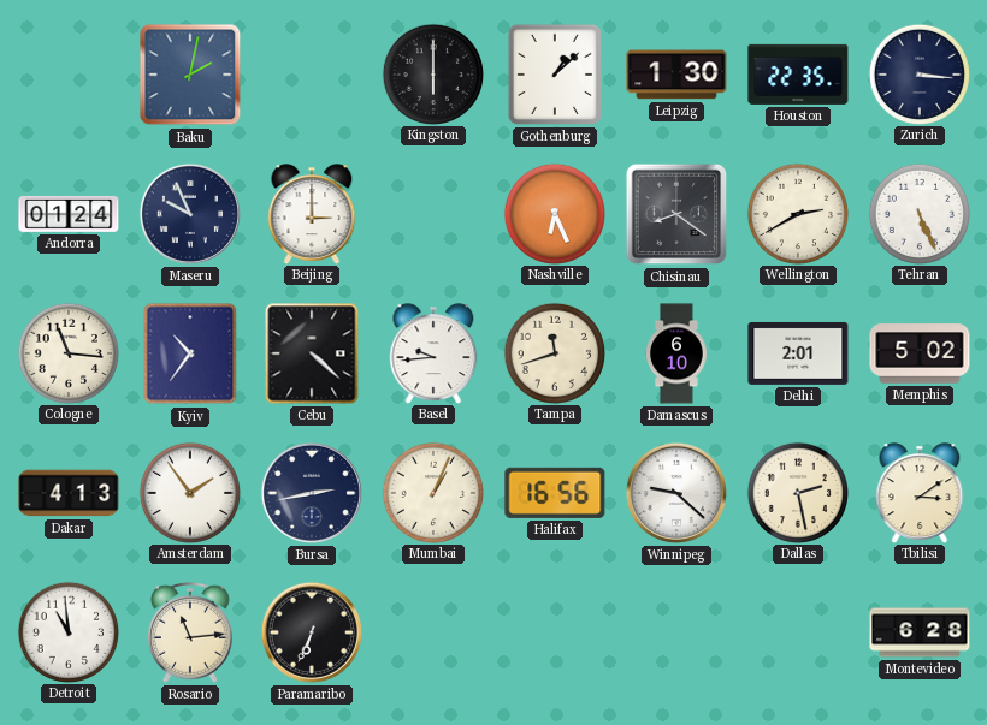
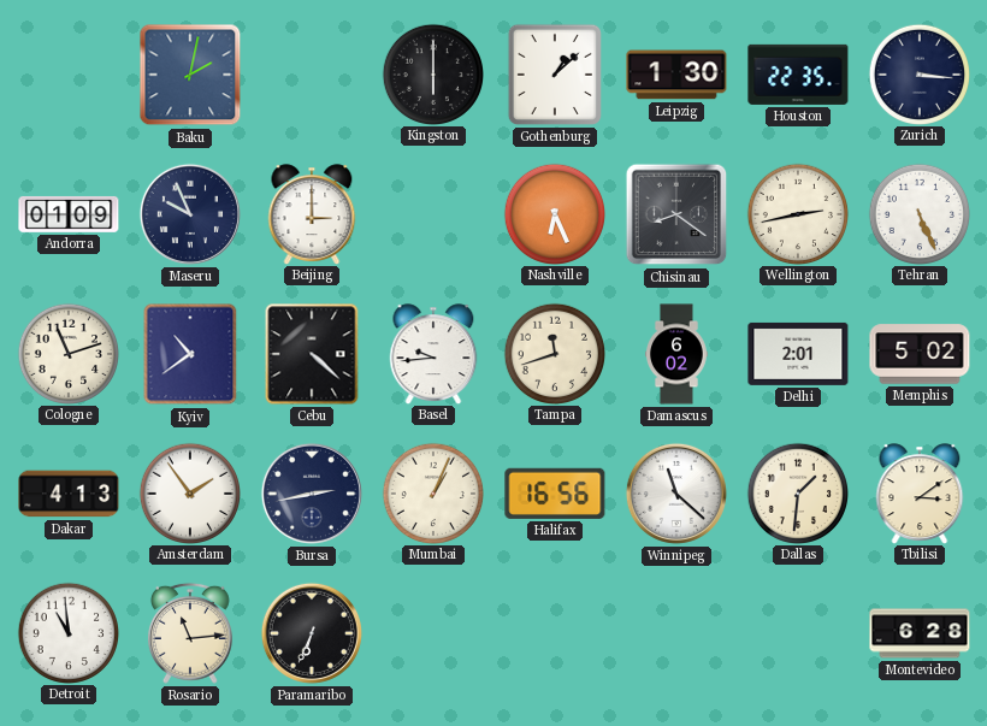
Andorra: 01:24 -> 01:09
Wellington: 2:40 -> 2:43
Cologne: 11:16 -> 11:12
Kyiv: 10:36 -> 10:39
Damascus: 6:10 -> 6:02
Winnipeg: 9:22 -> 11:22
Dallas: 2:28 -> 1:31
